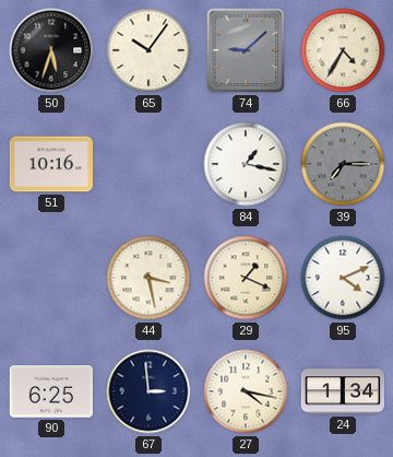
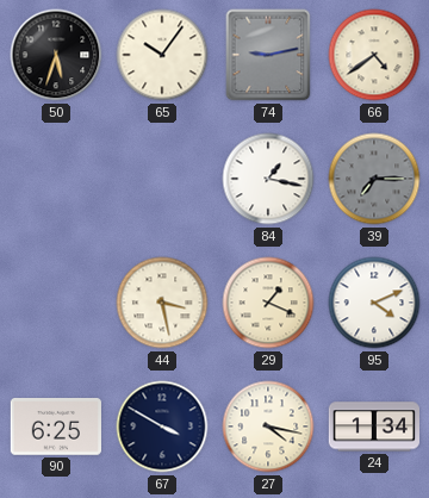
74: 9:08 -> 9:13
66: 4:35 -> 4:39
51: 10:16 -> none
67: 2:59 -> 3:50
